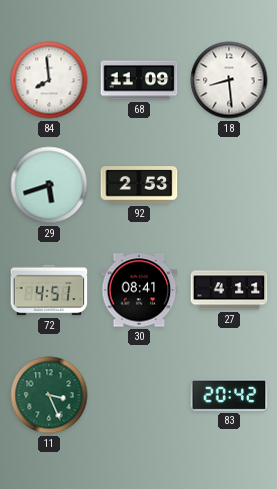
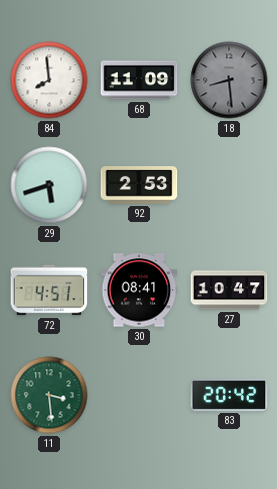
18 dial: white -> grey
27: 4:11 -> 10:47
11: 3:26 -> 3:29
